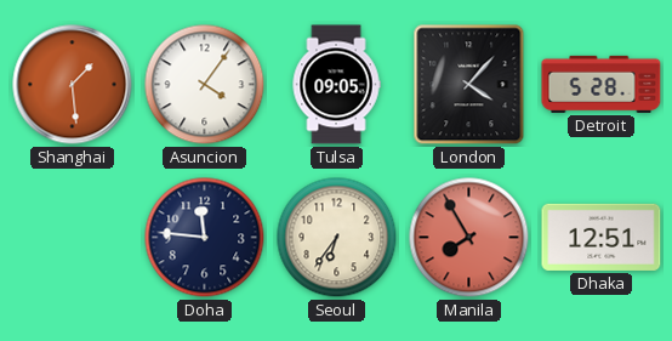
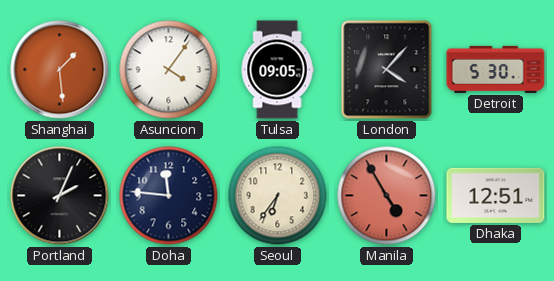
Detroit: 5:28 -> 5:30
Portland: none -> 2:04
Manila: 7:55 -> 4:55
